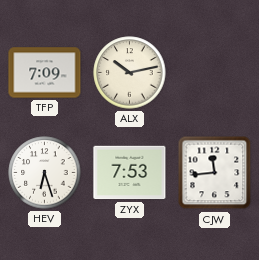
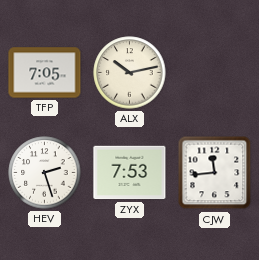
TFP: 7:09 -> 7:05
HEV: 6:27 -> 2:27
